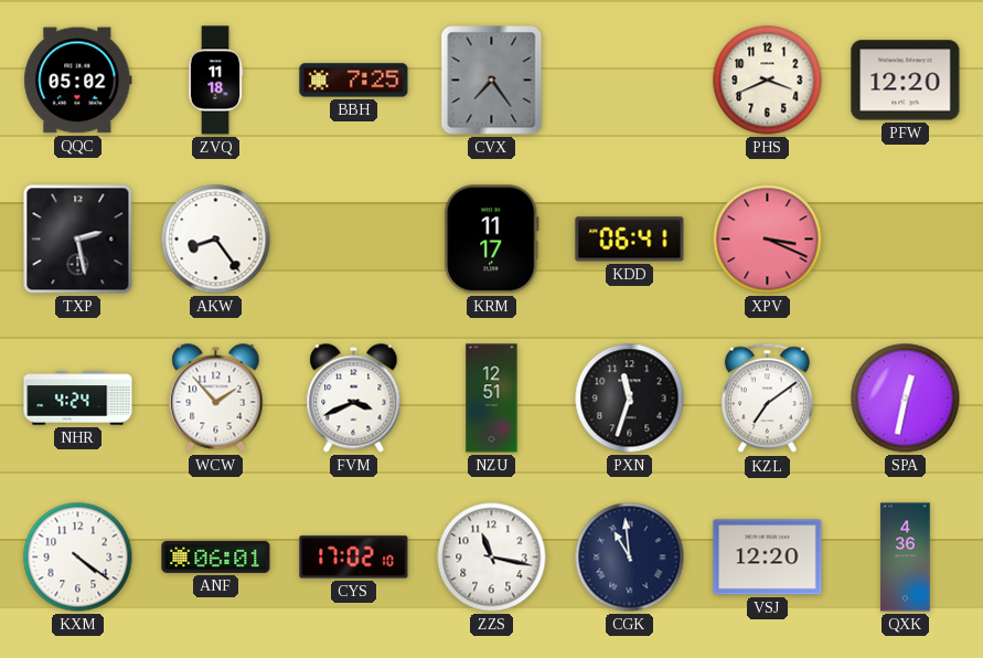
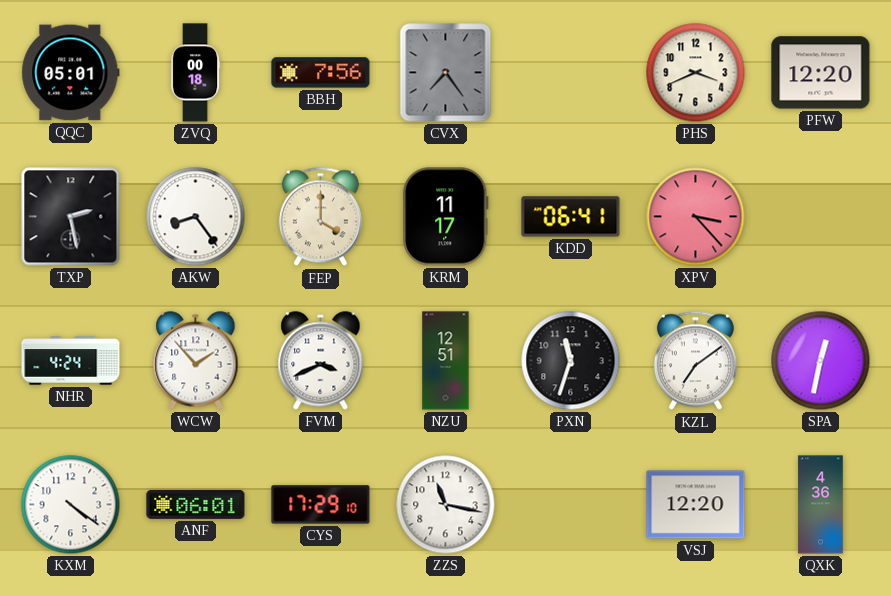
QQC: 05:02 -> 05:01
ZVQ: 11:18 -> 00:18
BBH: 7:25 -> 7:56
FEP: none -> 4:00
XPV: 3:19 -> 3:23
CYS: 17:02 -> 17:29
CGK: 10:59 -> none
